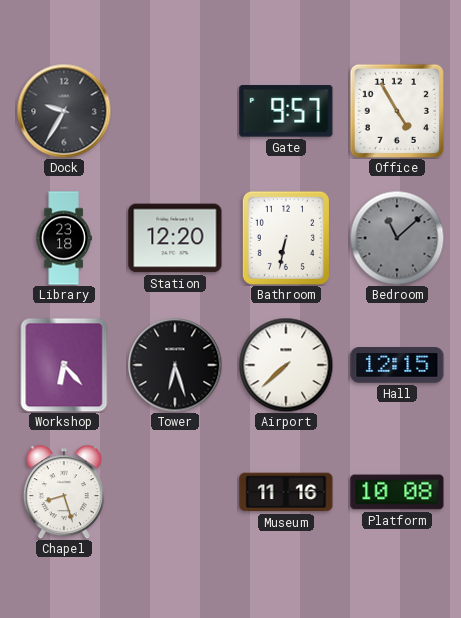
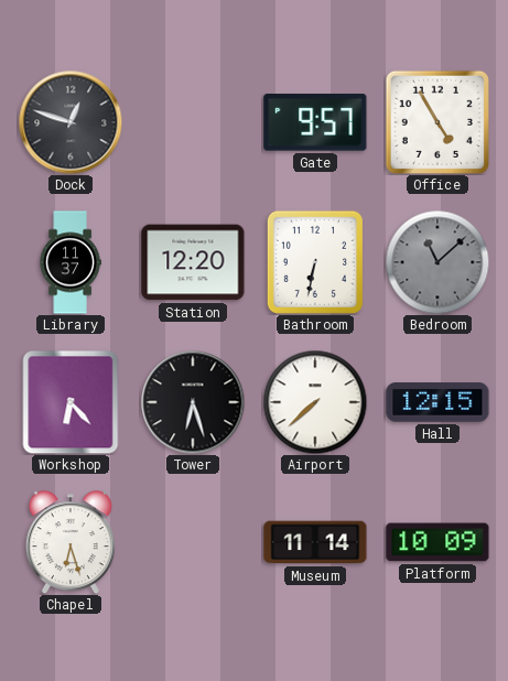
Dock: 9:35 -> 12:48
Library: 23:18 -> 11:37
Chapel: 8:27 -> 6:27
Museum: 11:16 -> 11:14
Platform: 10:08 -> 10:09
